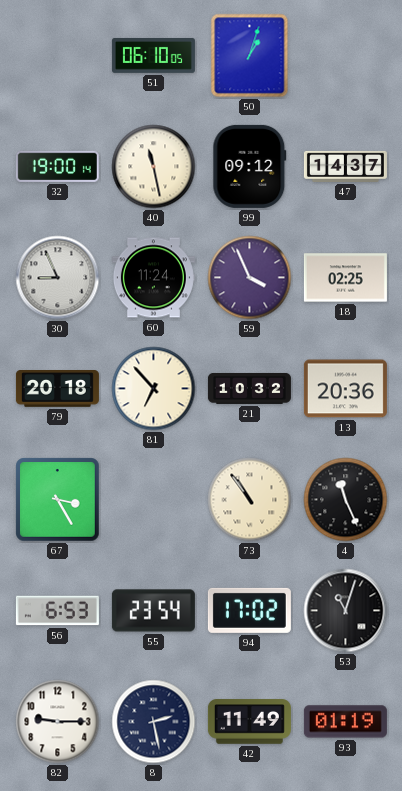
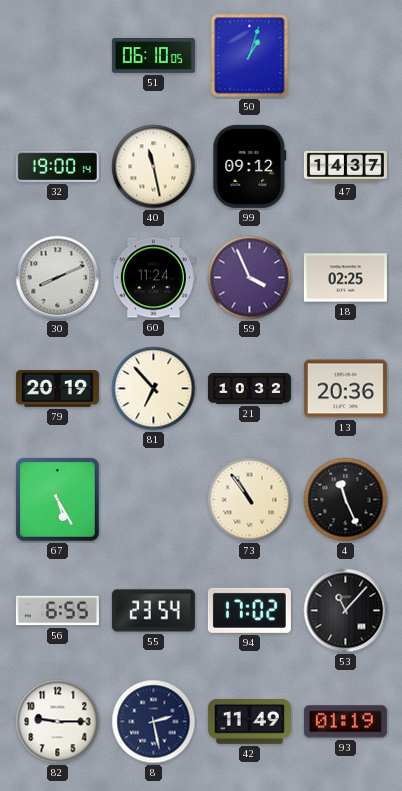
30: 8:56 -> 8:11
79: 20:18 -> 20:19
67: 3:25 -> 5:25
56: 6:53 -> 6:55
53: 11:03 -> 11:07
